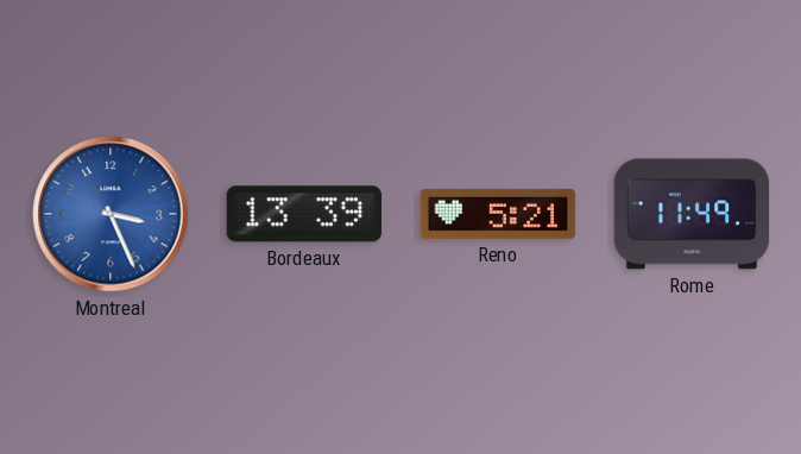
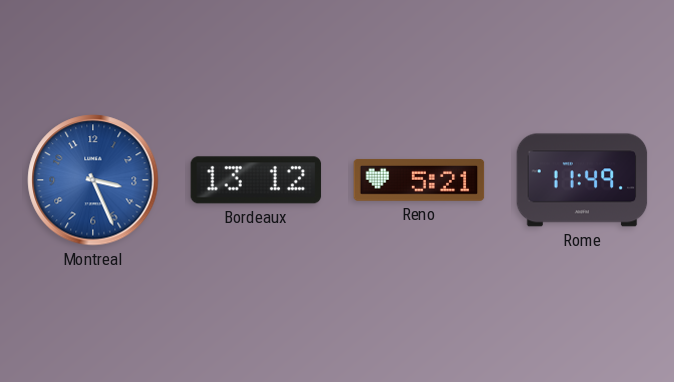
Bordeaux: 13:39 -> 13:12
